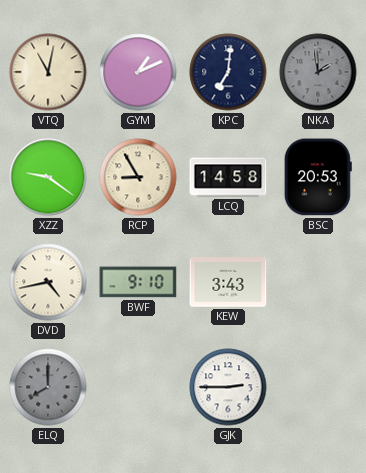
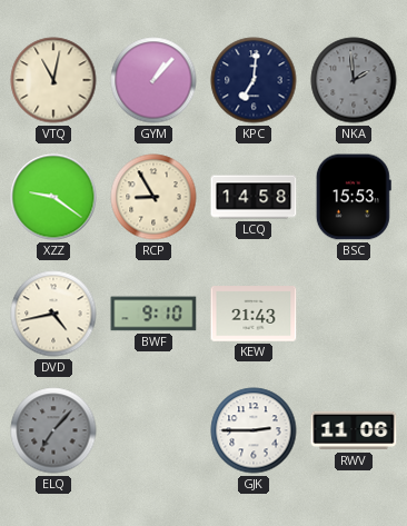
GYM: 1:11 -> 1:07
BSC: 20:53 -> 15:53
KEW: 3:43 -> 21:43
ELQ: 8:00 -> 7:07
RWV: none -> 11:06
